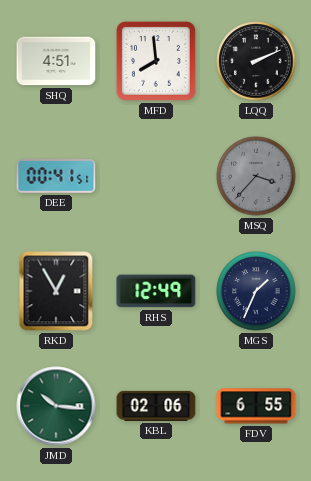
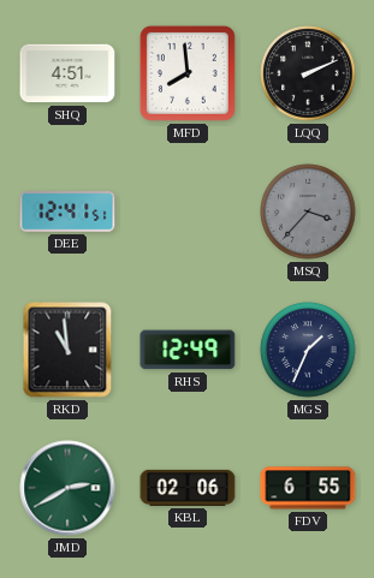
DEE: 00:41 -> 12:41
RKD: 12:55 -> 10:59
JMD: 10:16 -> 2:40
